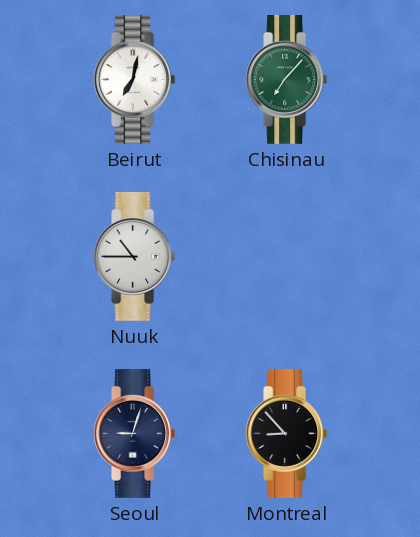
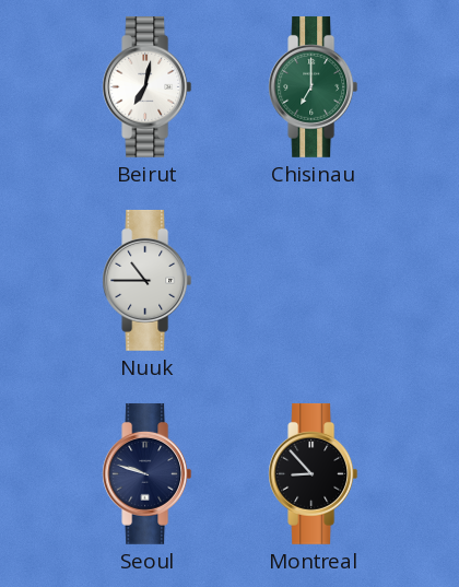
Chisinau: 7:07 -> 7:00
Seoul: 9:03 -> 9:48
